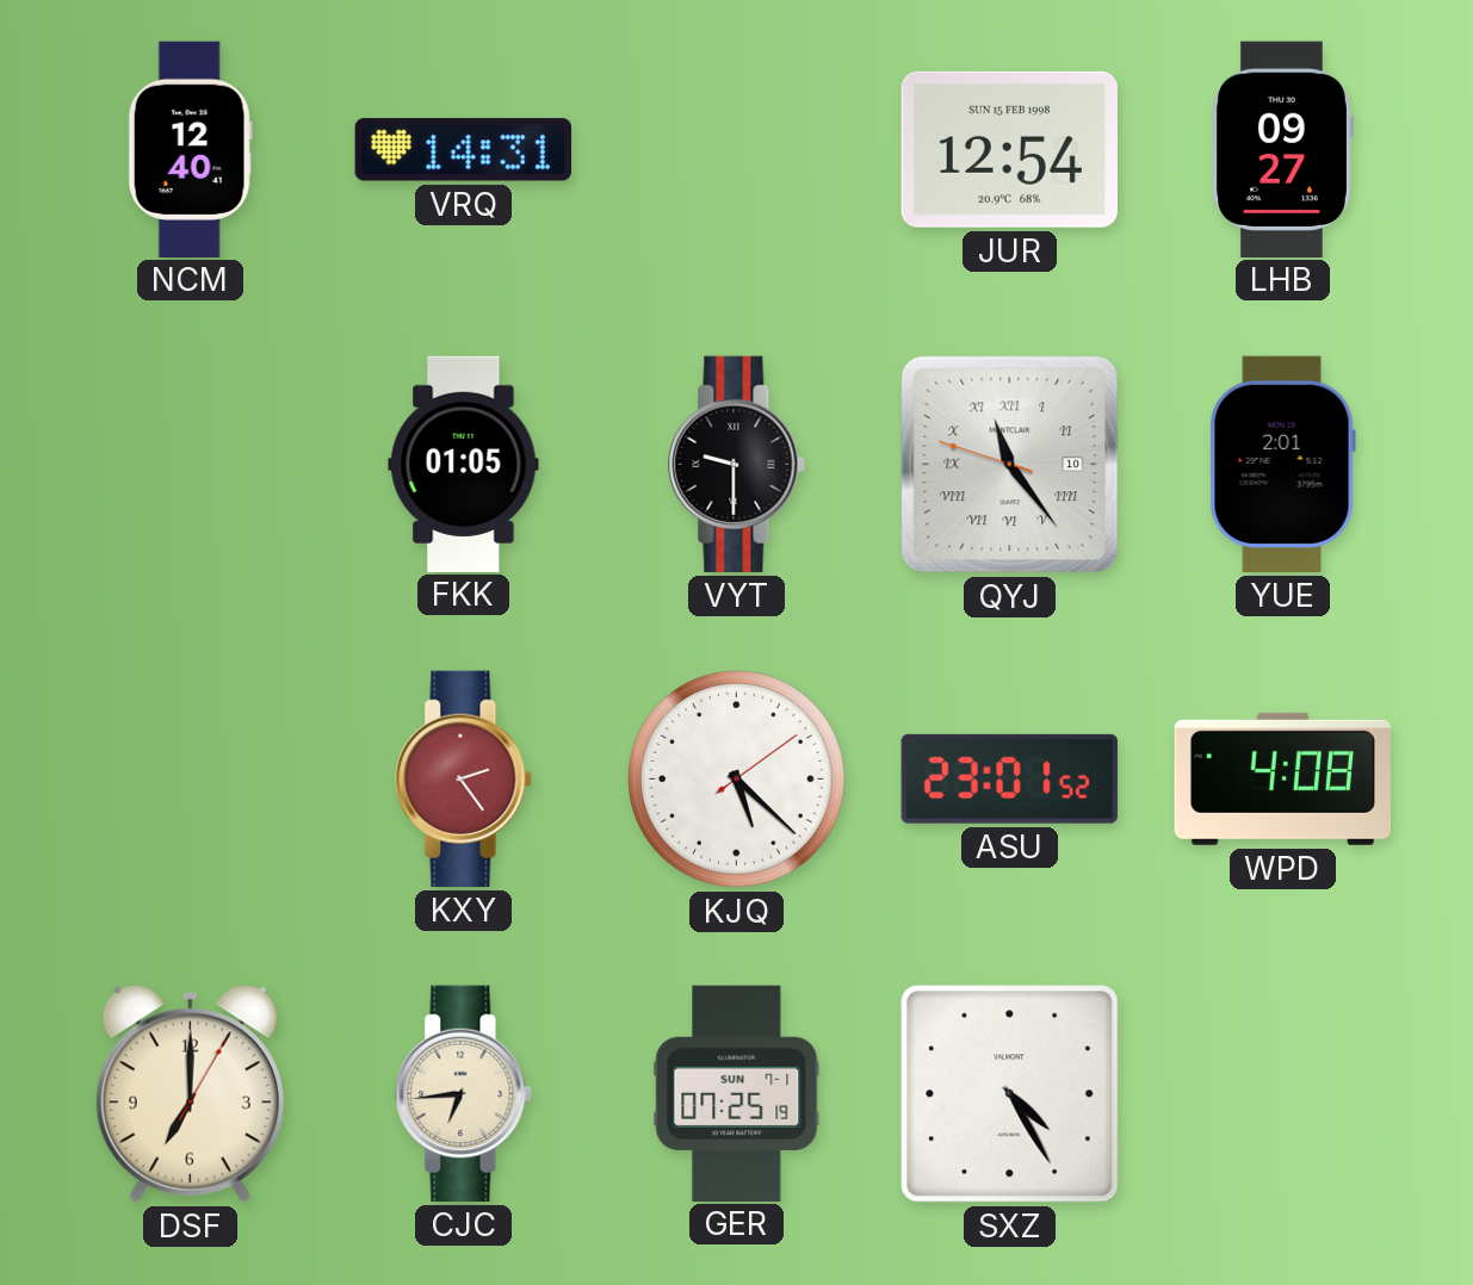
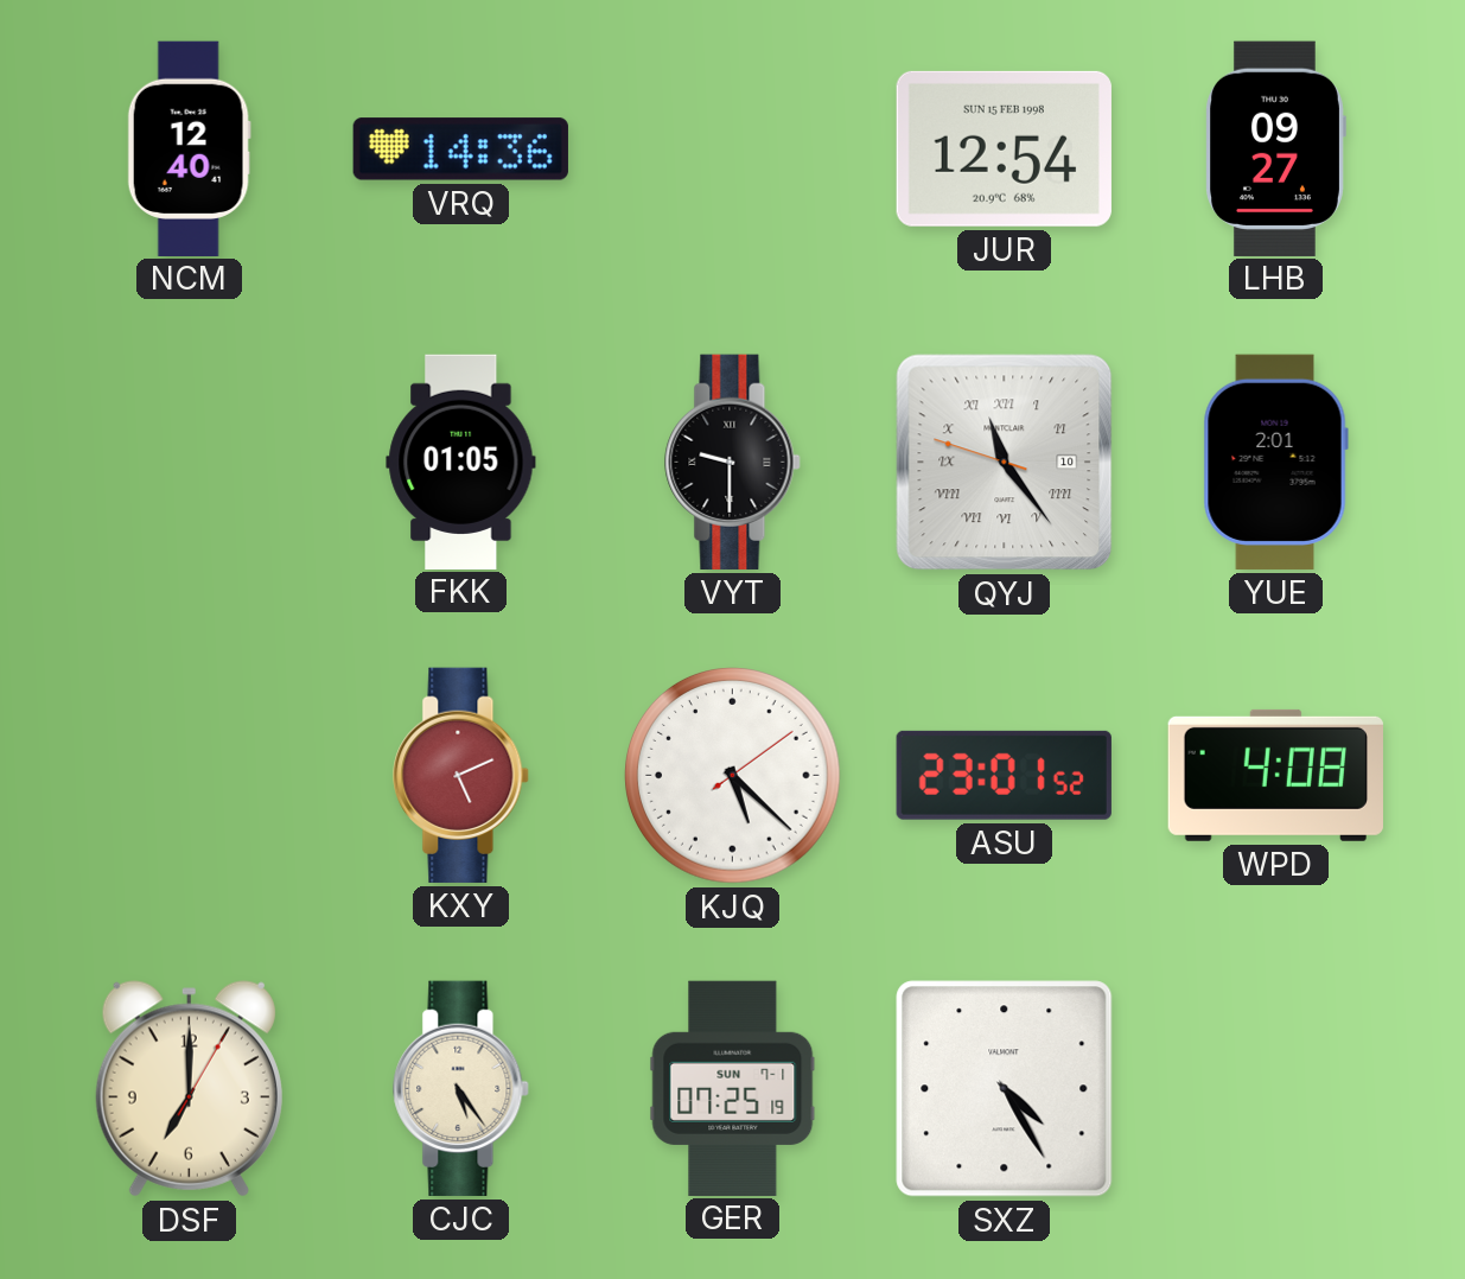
VRQ: 14:31 -> 14:36
KXY: 2:24 -> 5:11
CJC: 6:44 -> 5:24
